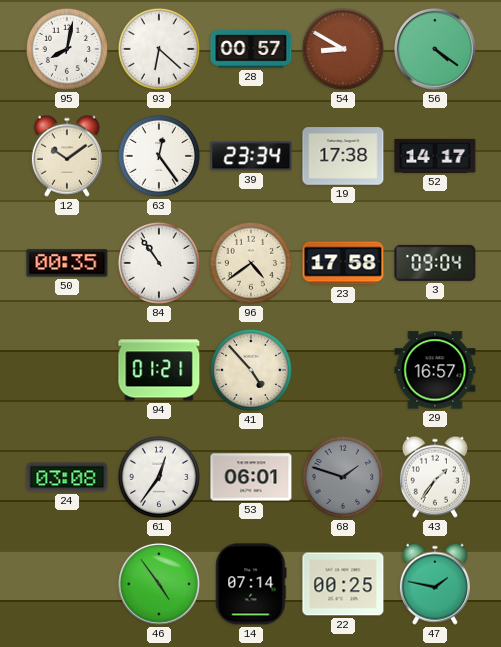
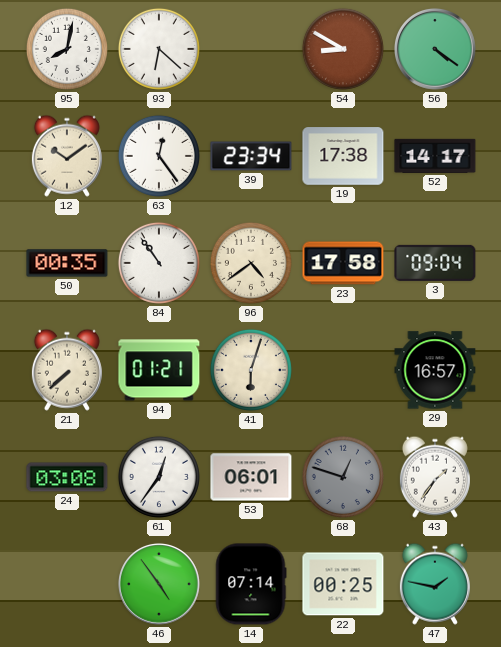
28: 00:57 -> none
21: none -> 7:38
41: 4:53 -> 6:03
68: 1:48 -> 12:48
